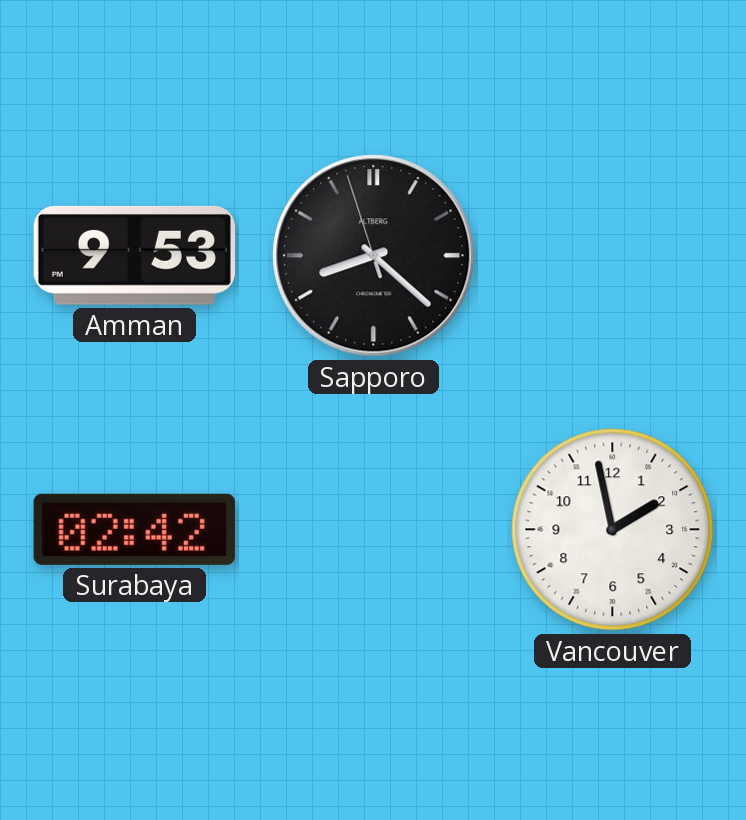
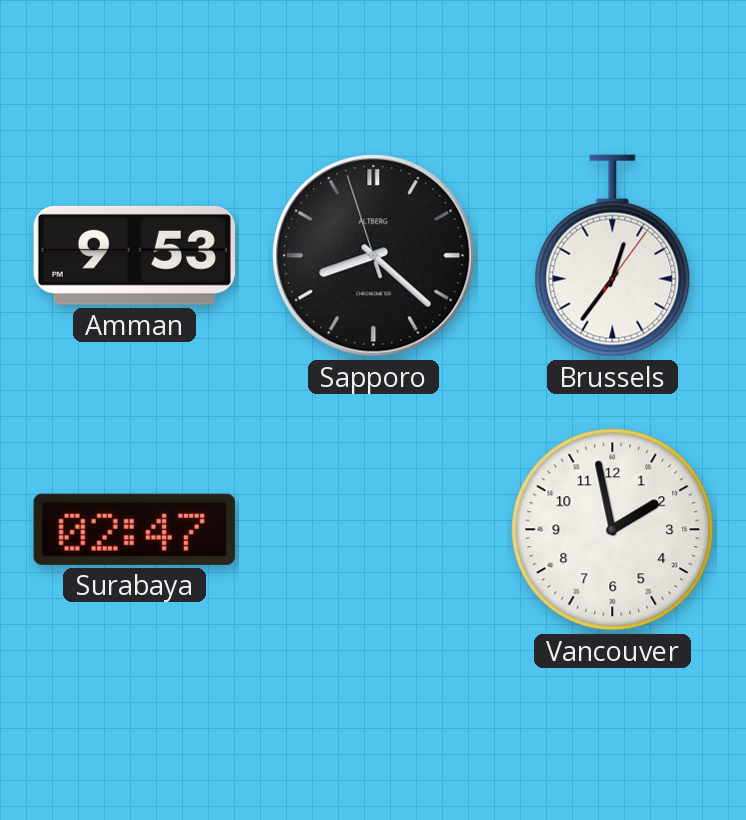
Brussels: none -> 12:36
Surabaya: 02:42 -> 02:47
